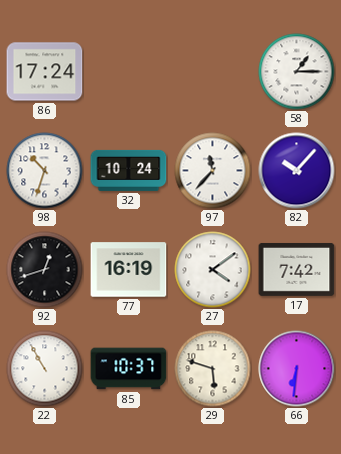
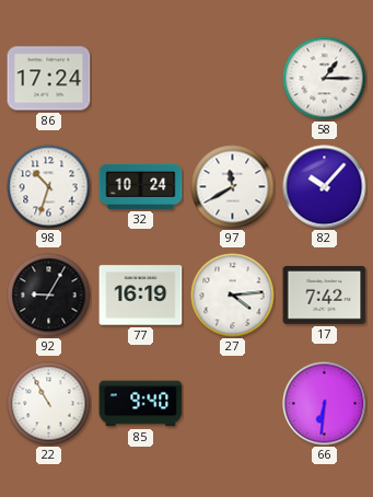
97: 11:37 -> 11:40
92: 12:42 -> 9:05
27: 4:09 -> 4:14
85: 10:37 -> 9:40
29: 5:48 -> none
